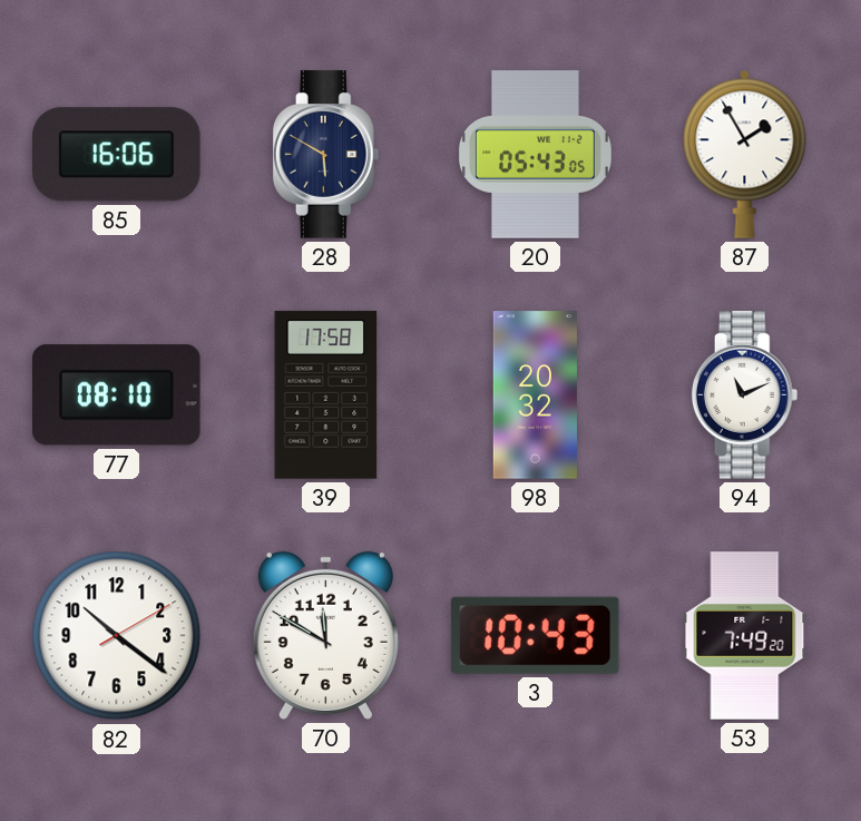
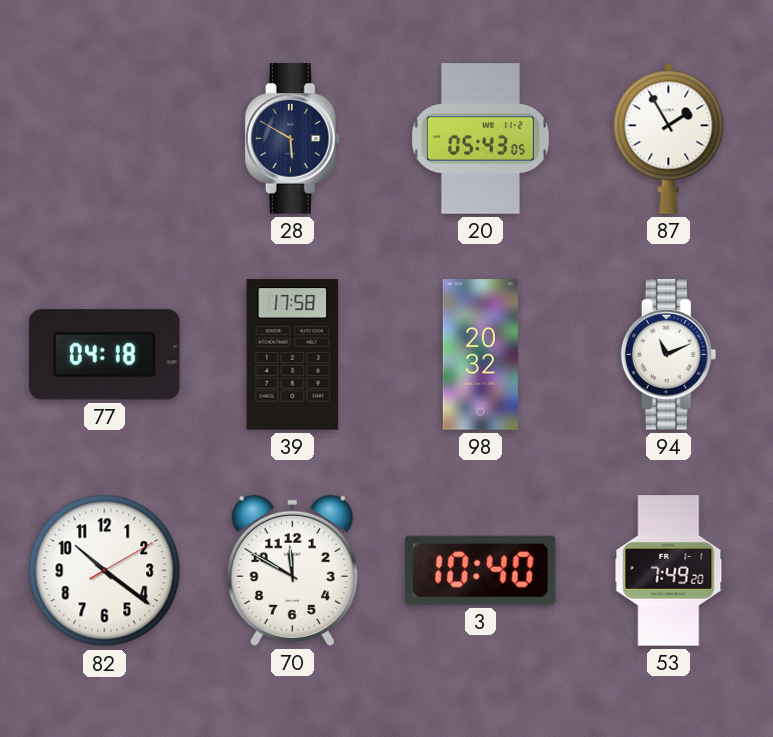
85: 16:06 -> none
77: 08:10 -> 04:18
3: 10:43 -> 10:40
